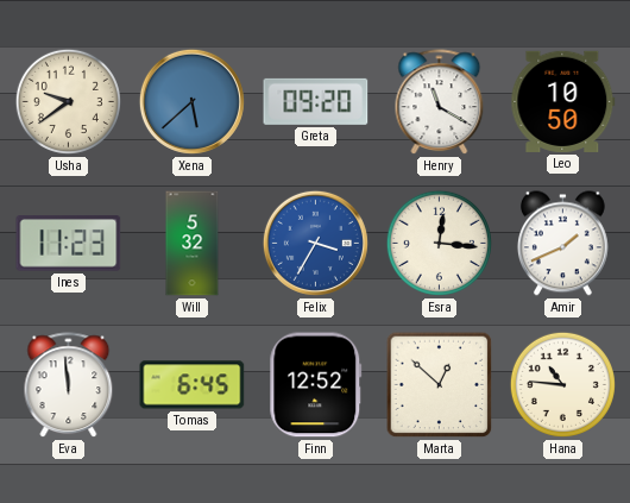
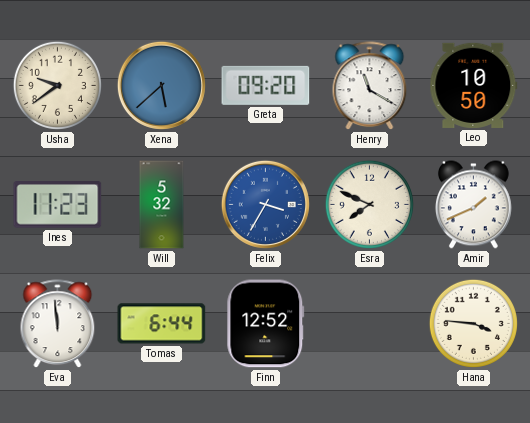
Esra: 12:16 -> 7:49
Tomas: 6:45 -> 6:44
Marta: 12:52 -> none
Hana: 10:46 -> 3:46
